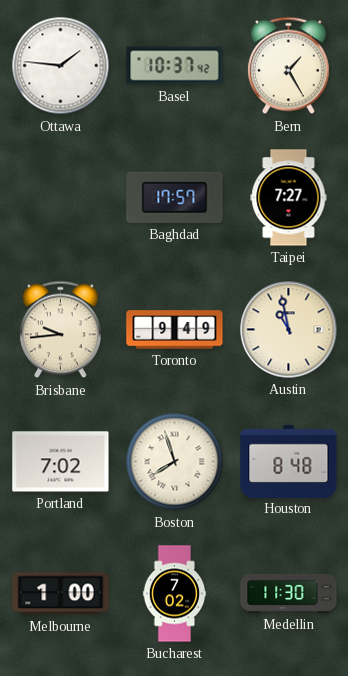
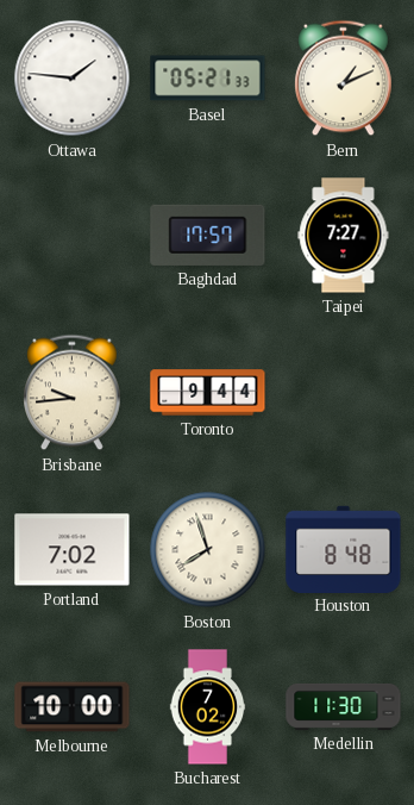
Basel: 10:37 -> 05:21
Bern: 1:25 -> 1:11
Toronto: 9:49 -> 9:44
Austin: 10:58 -> none
Melbourne: 1:00 -> 10:00
